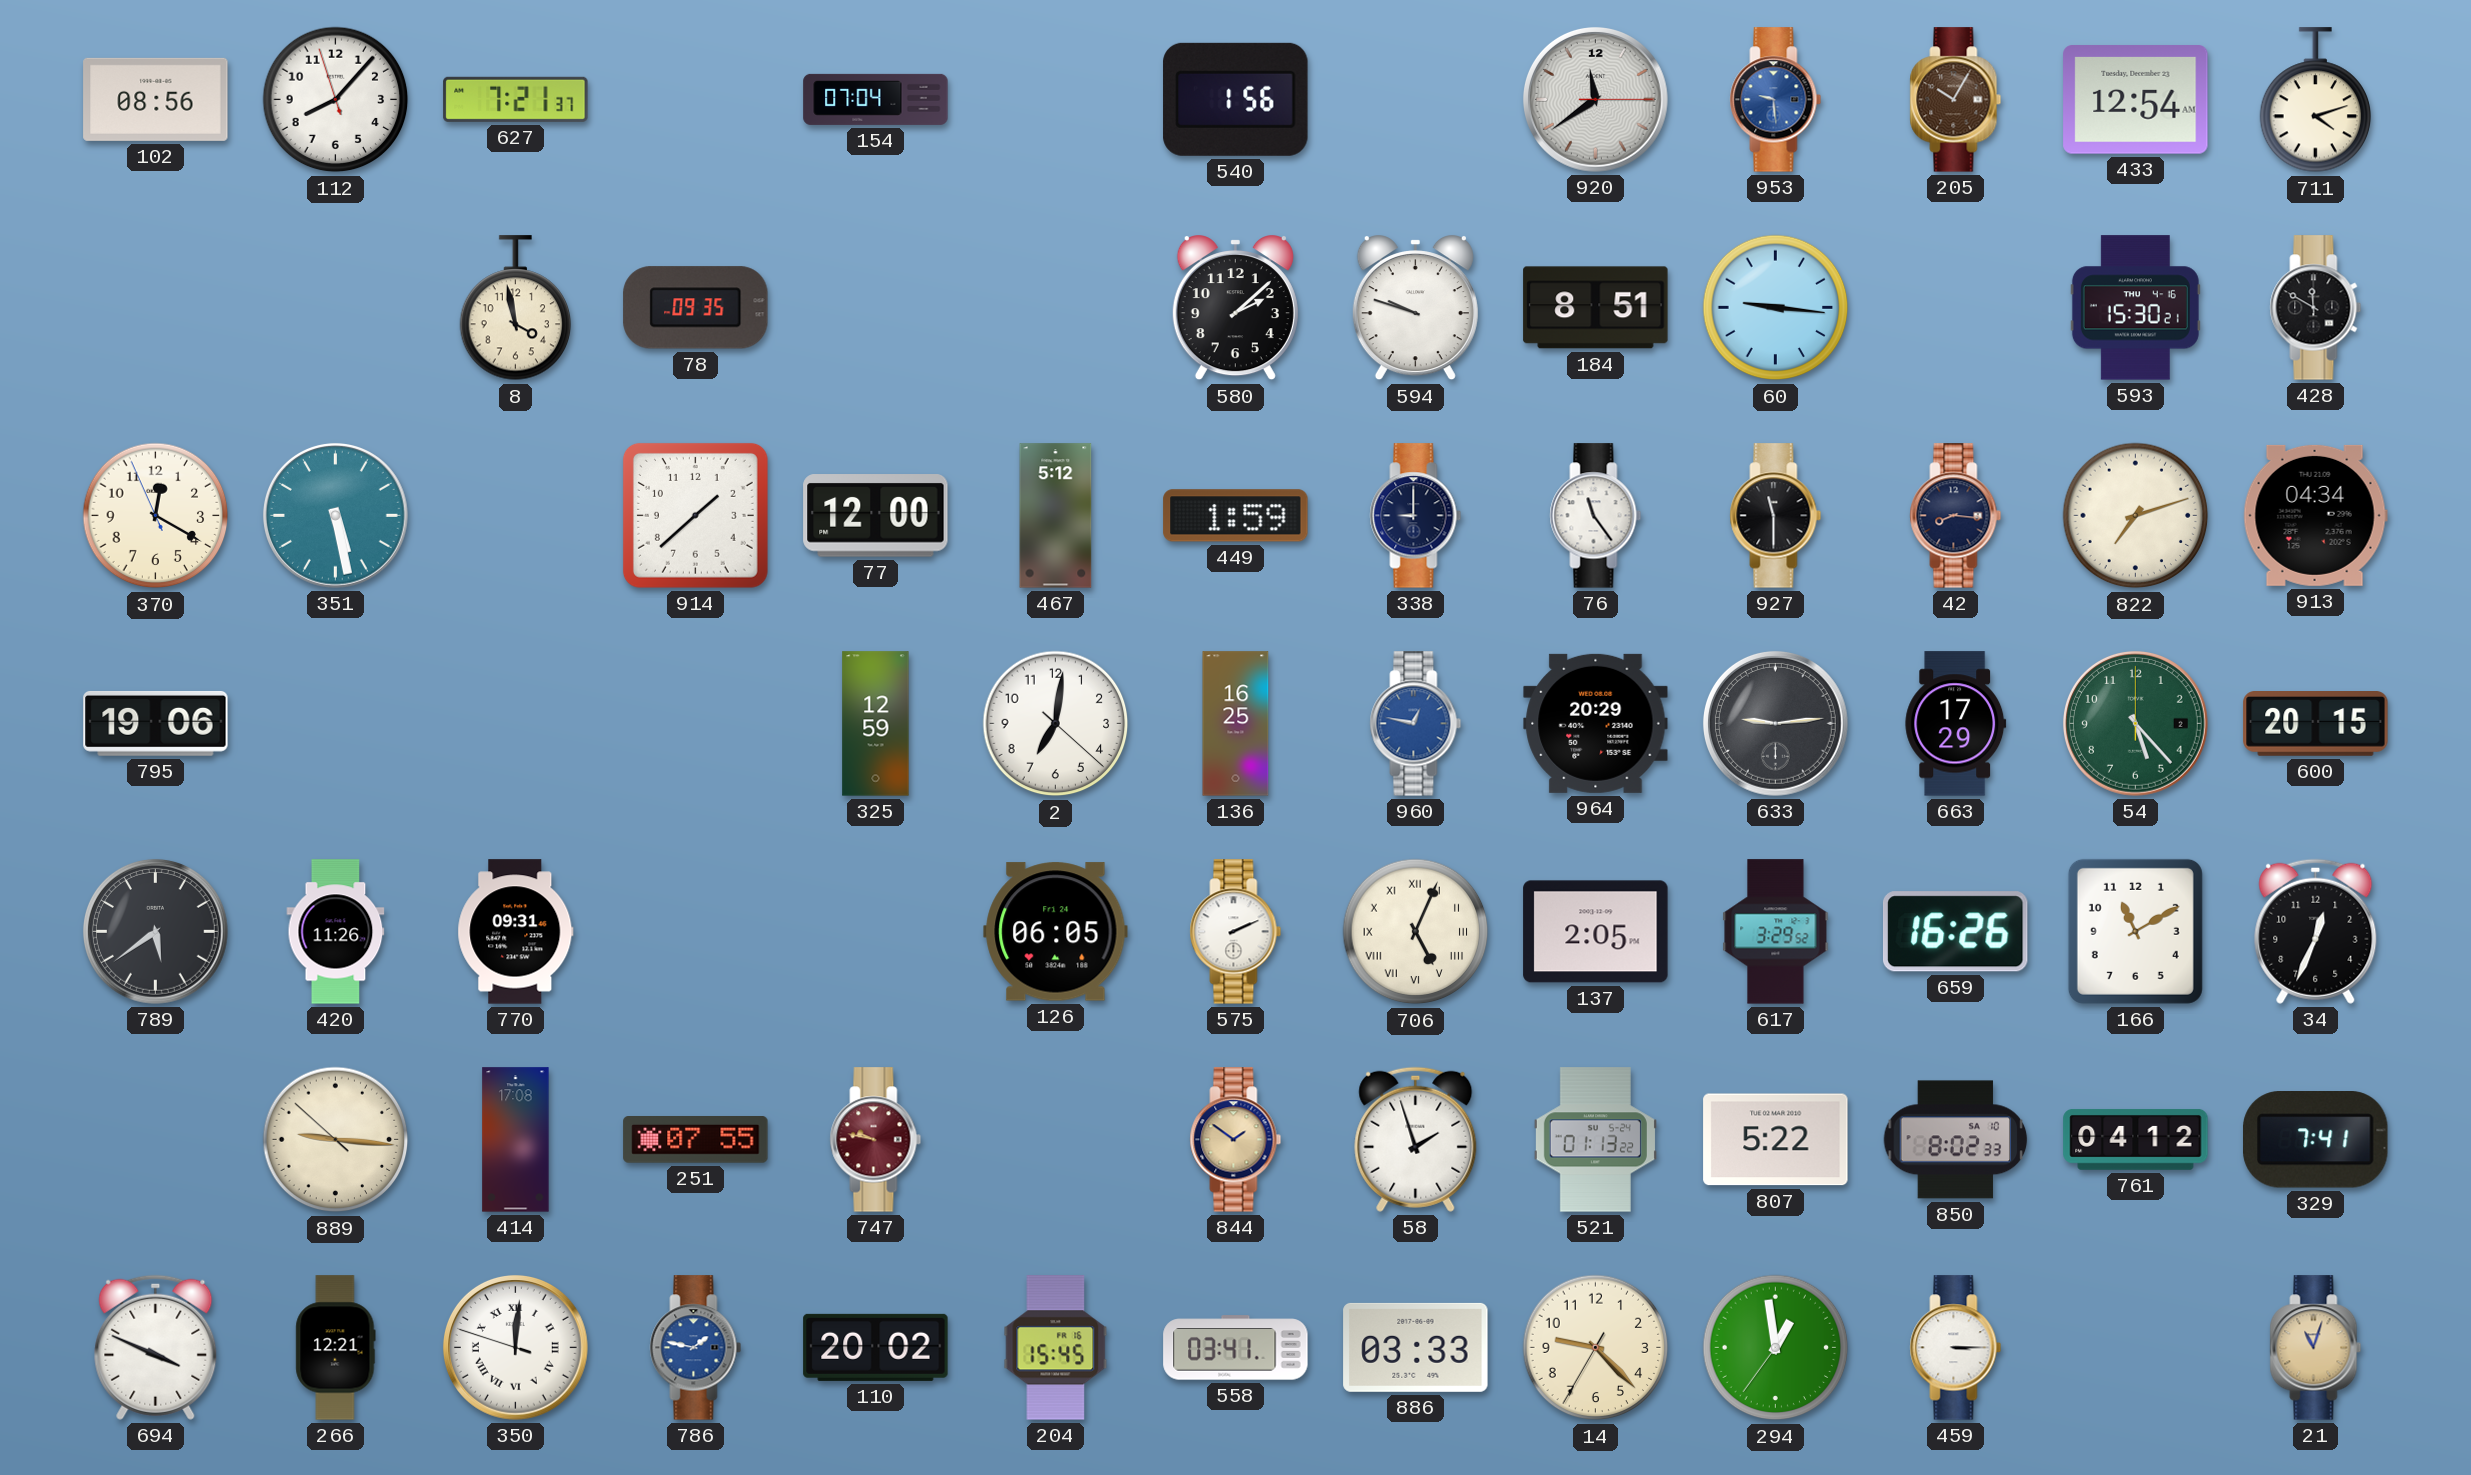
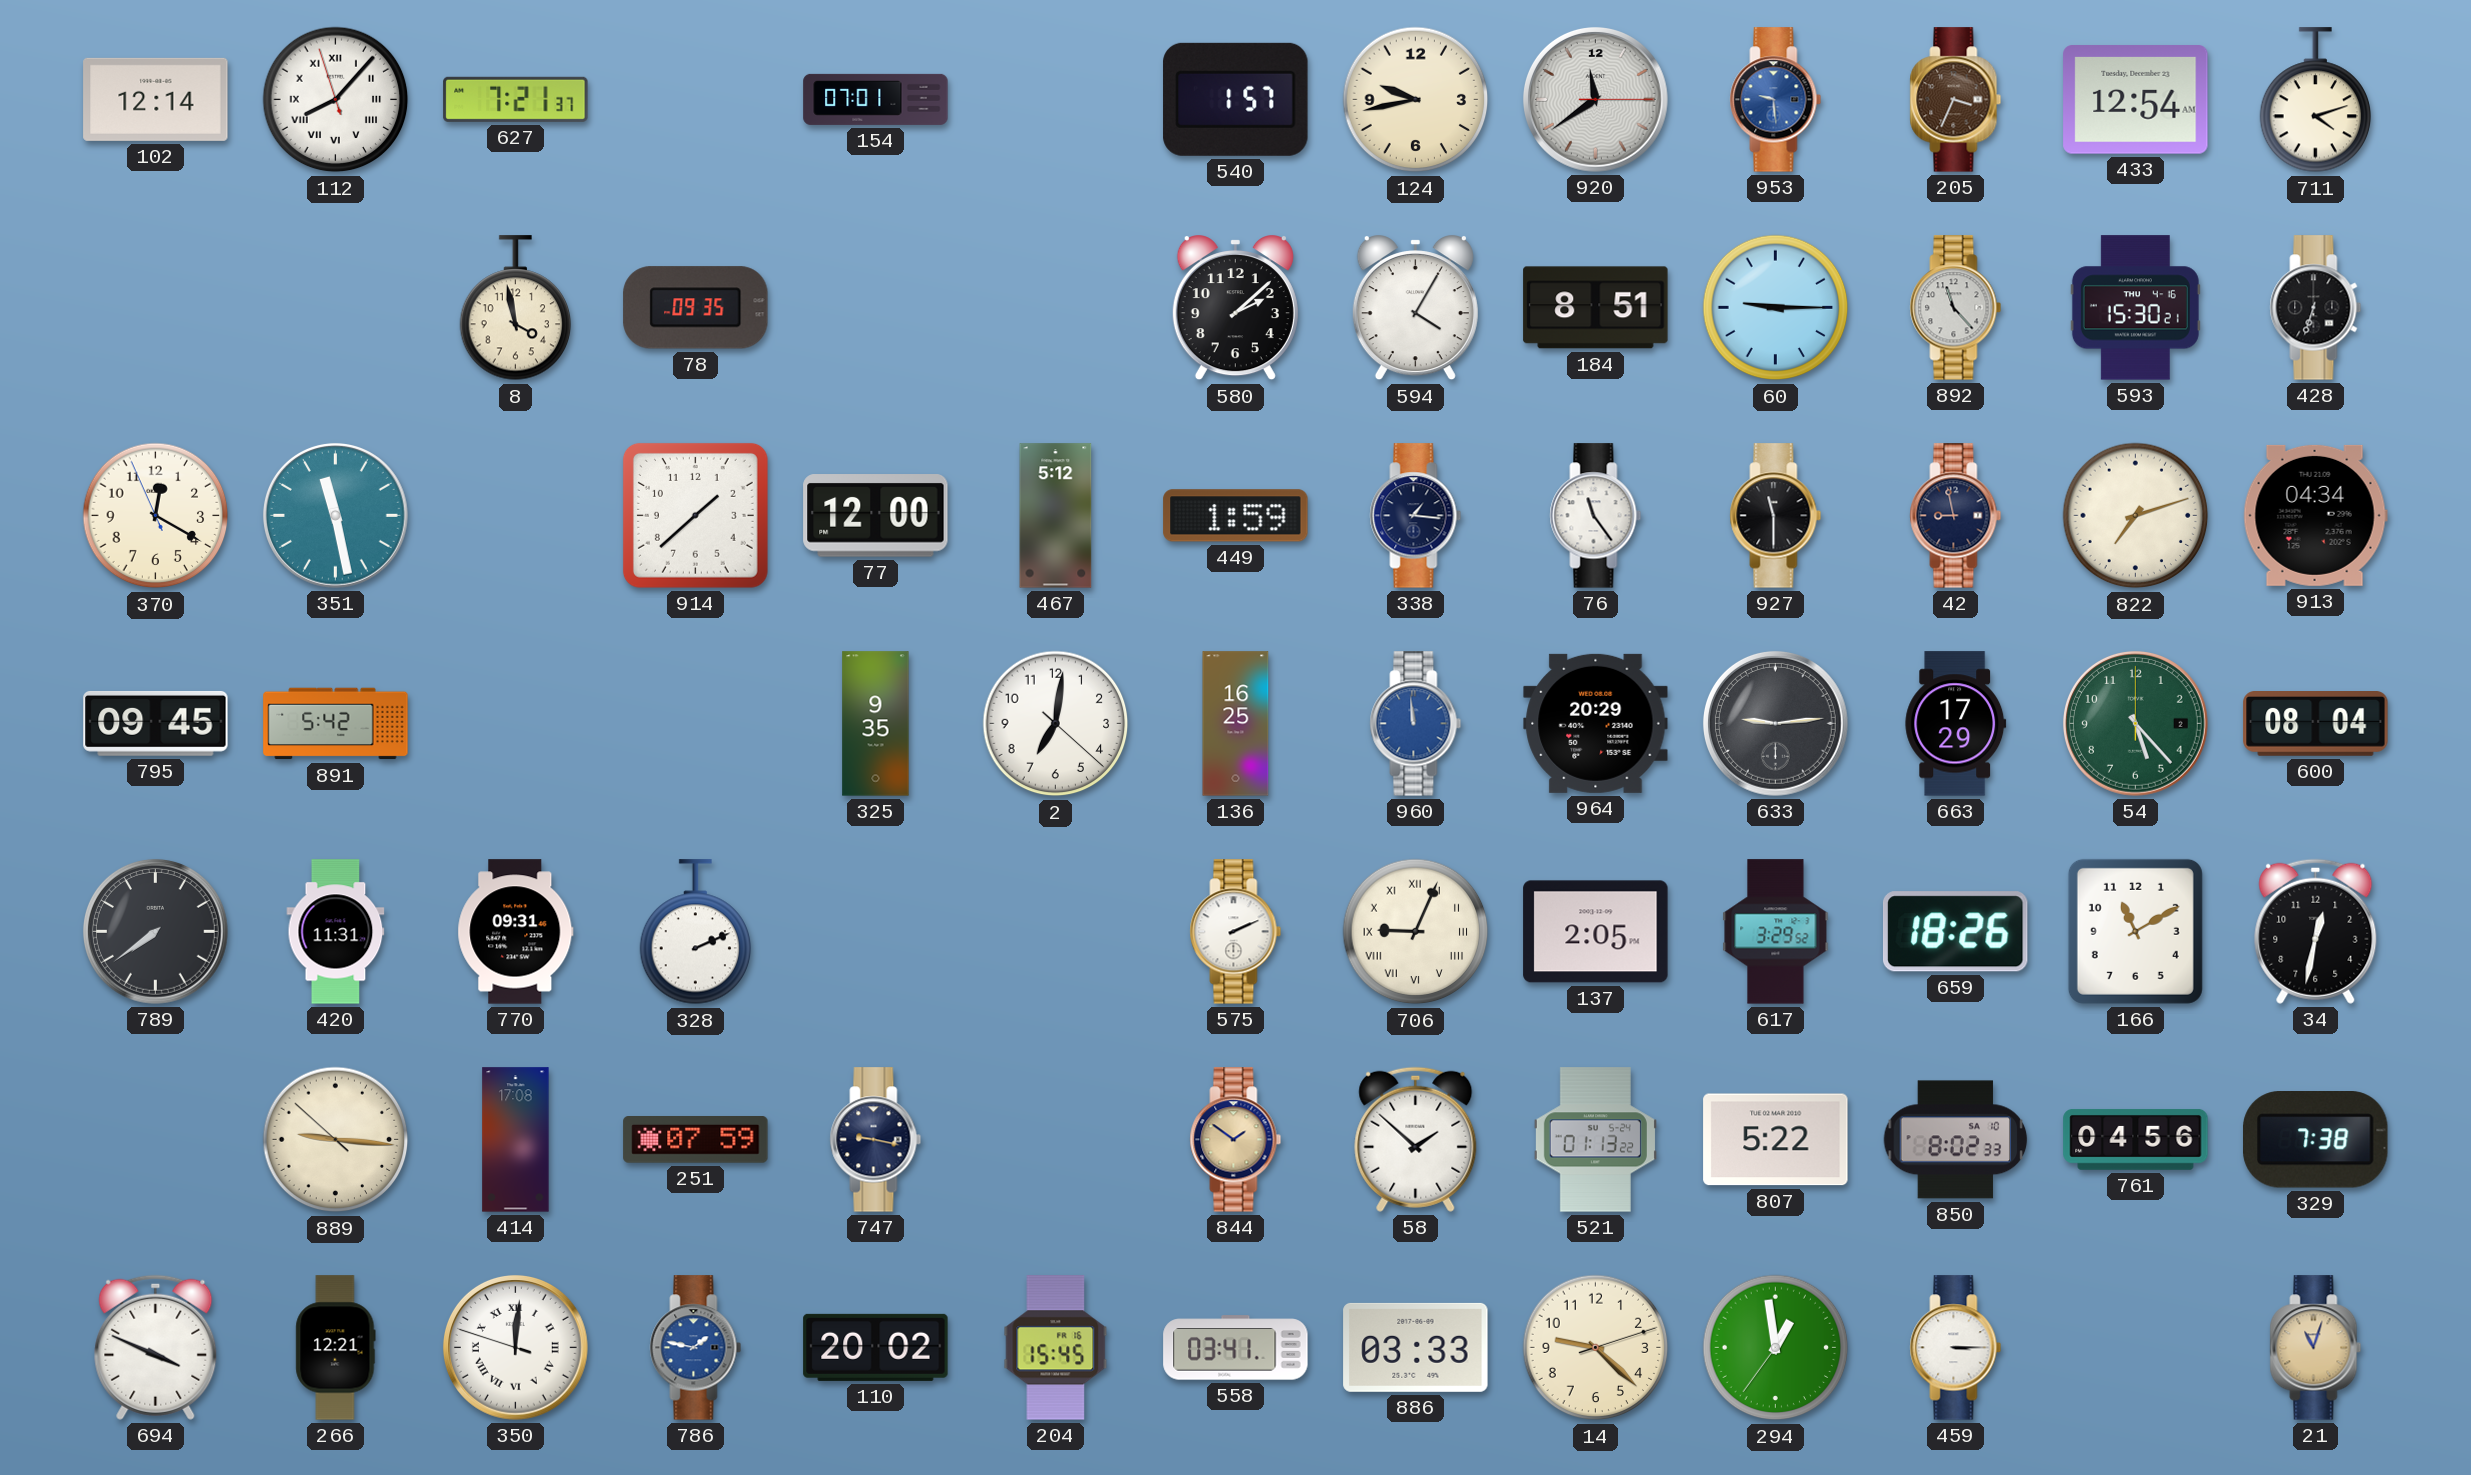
102: 08:56 -> 12:14
112 numerals: Arabic -> Roman
154: 07:04 -> 07:01
540: 1:56 -> 1:57
124: none -> 9:43
205: 10:05 -> 3:34
594: 9:48 -> 4:05
60: 9:16 -> 9:15
892: none -> 11:23
428: 11:50 -> 6:33
351: 5:28 -> 11:28
338: 9:00 -> 1:16
42: 8:16 -> 8:58
795: 19:06 -> 09:45
891: none -> 5:42
325: 12:59 -> 9:35
960: 12:47 -> 11:59
600: 20:15 -> 08:04
789: 5:39 -> 7:39
420: 11:26 -> 11:31
328: none -> 2:11
126: 06:05 -> none
706: 5:04 -> 9:04
659: 16:26 -> 18:26
34: 12:34 -> 12:32
251: 07:55 -> 07:59
747: 9:47 -> 9:17
747 dial: burgundy -> navy
58: 1:57 -> 1:52
761: 04:12 -> 04:56
329: 7:41 -> 7:38
14: 9:22:35 -> 9:22:12
